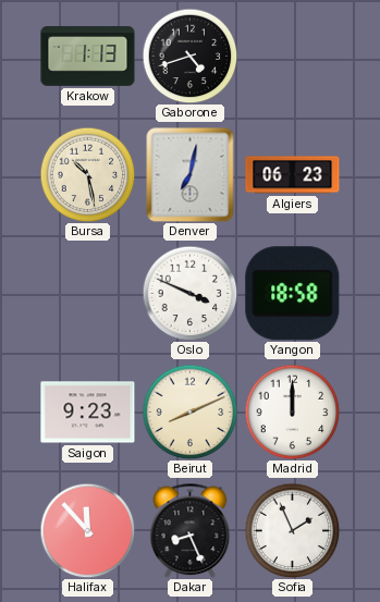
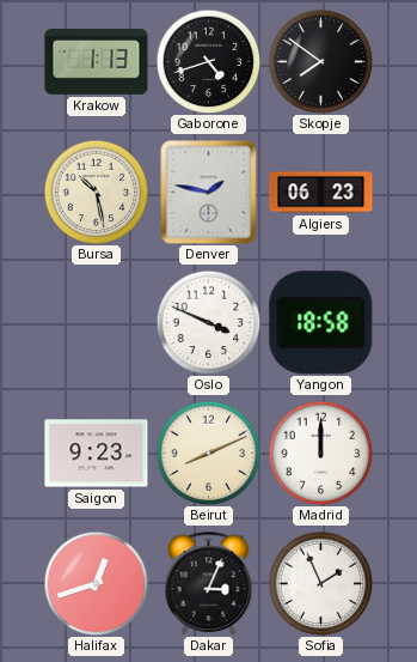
Skopje: none -> 7:51
Denver: 7:02 -> 1:47
Halifax: 11:53 -> 12:42
Dakar: 8:26 -> 3:04
